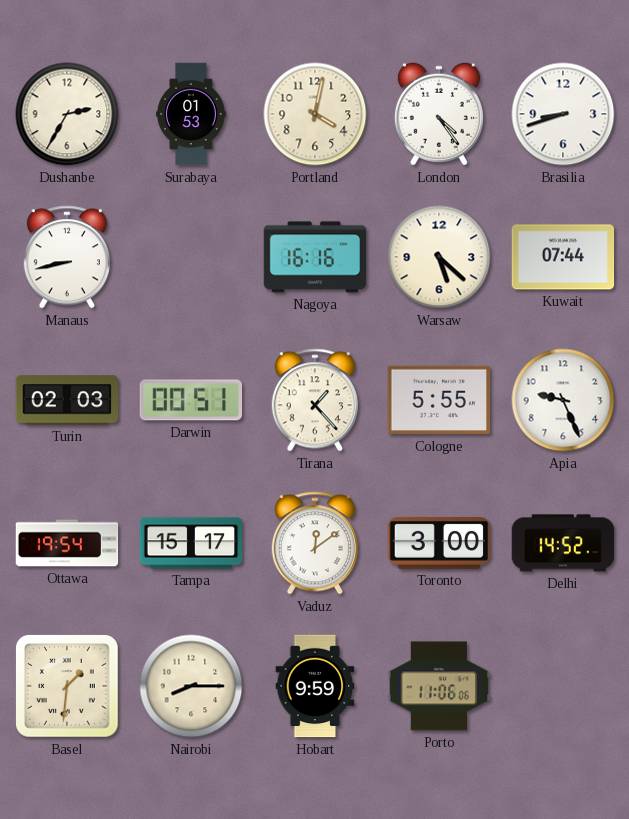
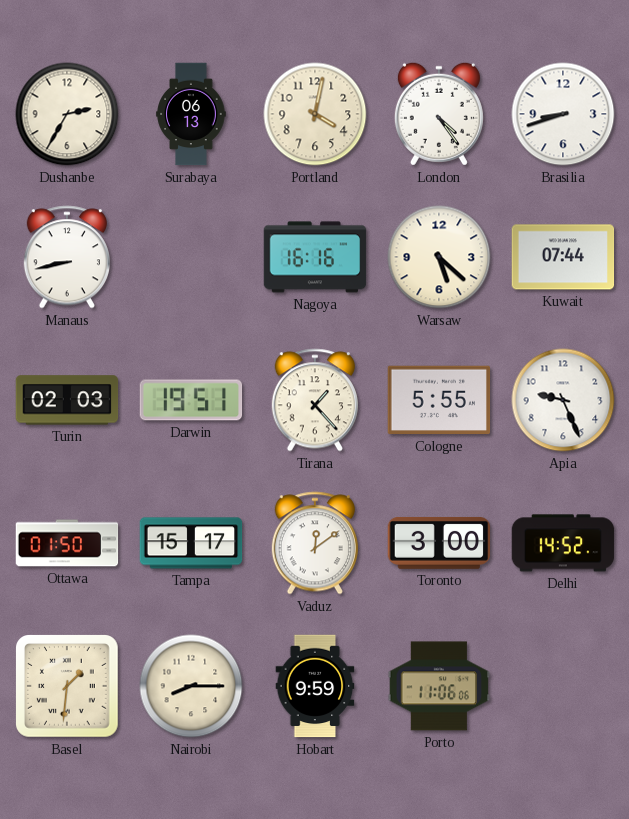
Surabaya: 01:53 -> 06:13
Darwin: 00:51 -> 19:51
Ottawa: 19:54 -> 01:50
